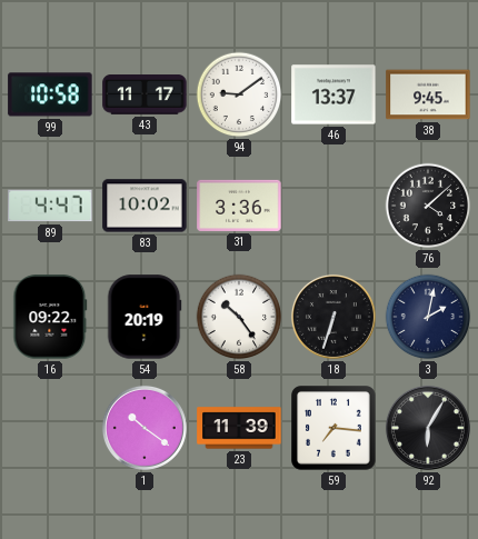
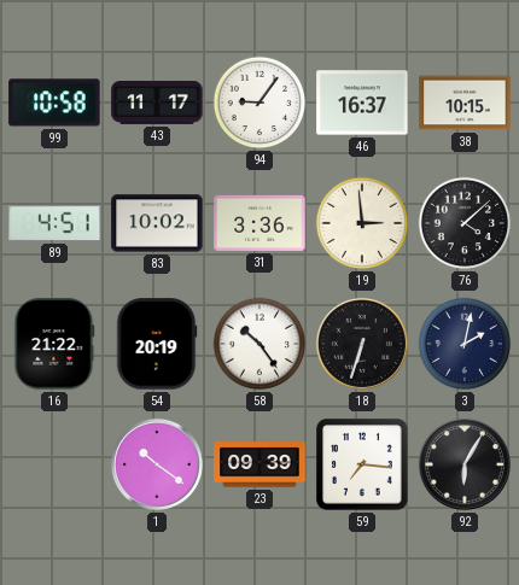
94: 9:09 -> 9:06
46: 13:37 -> 16:37
38: 9:45 -> 10:15
89: 4:47 -> 4:51
19: none -> 2:59
16: 09:22 -> 21:22
23: 11:39 -> 09:39
